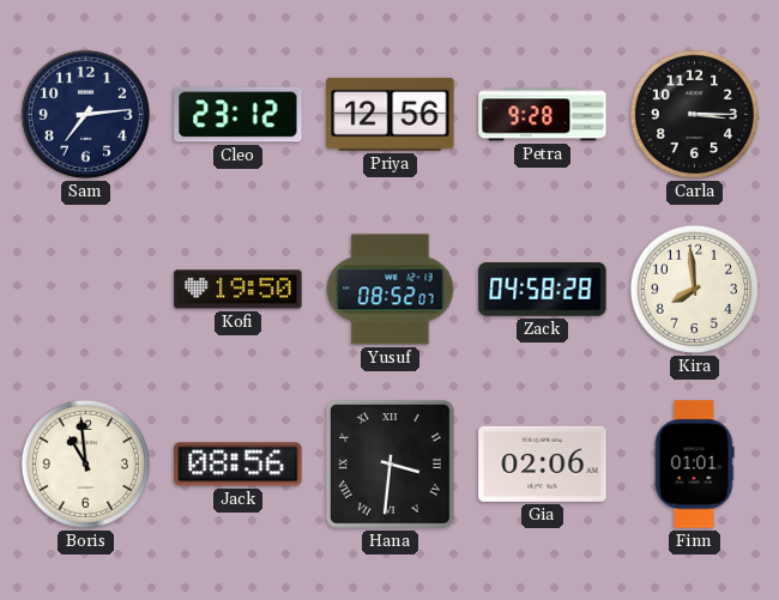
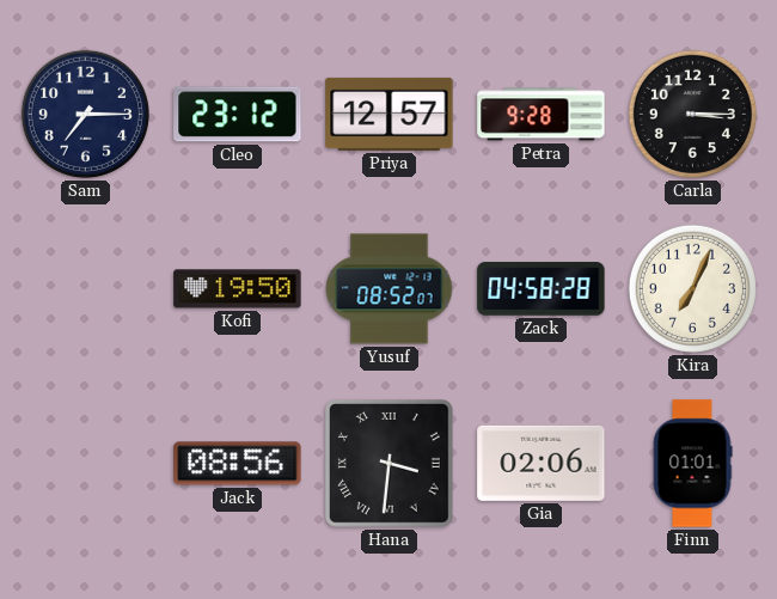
Sam: 7:14 -> 7:15
Priya: 12:56 -> 12:57
Kira: 7:59 -> 7:04
Boris: 10:59 -> none
